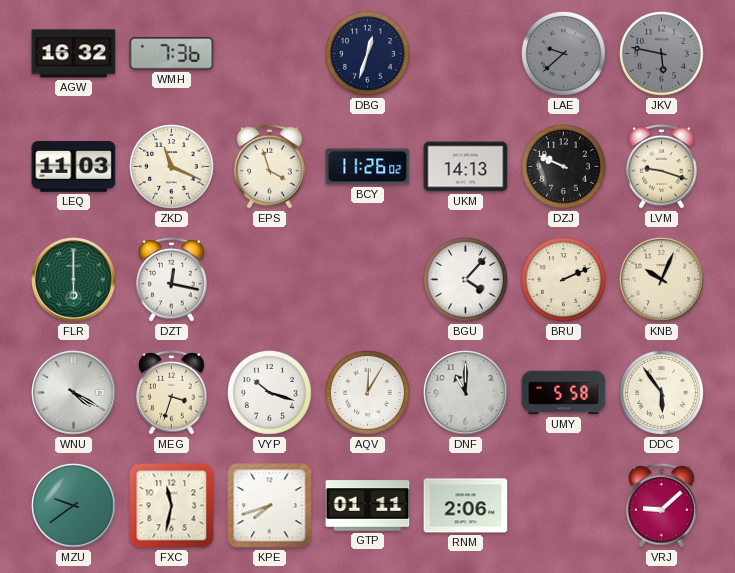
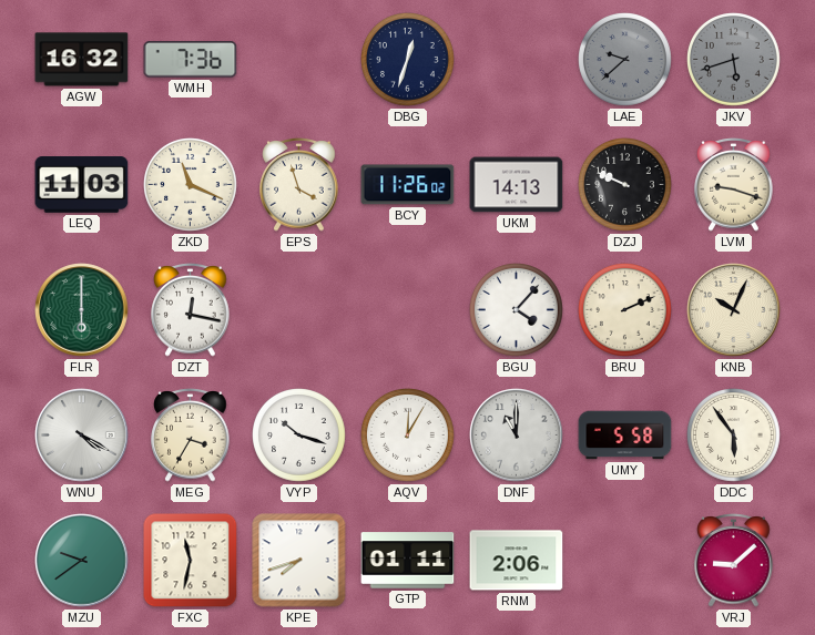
JKV: 5:47 -> 5:42
MEG: 3:33 -> 3:35
